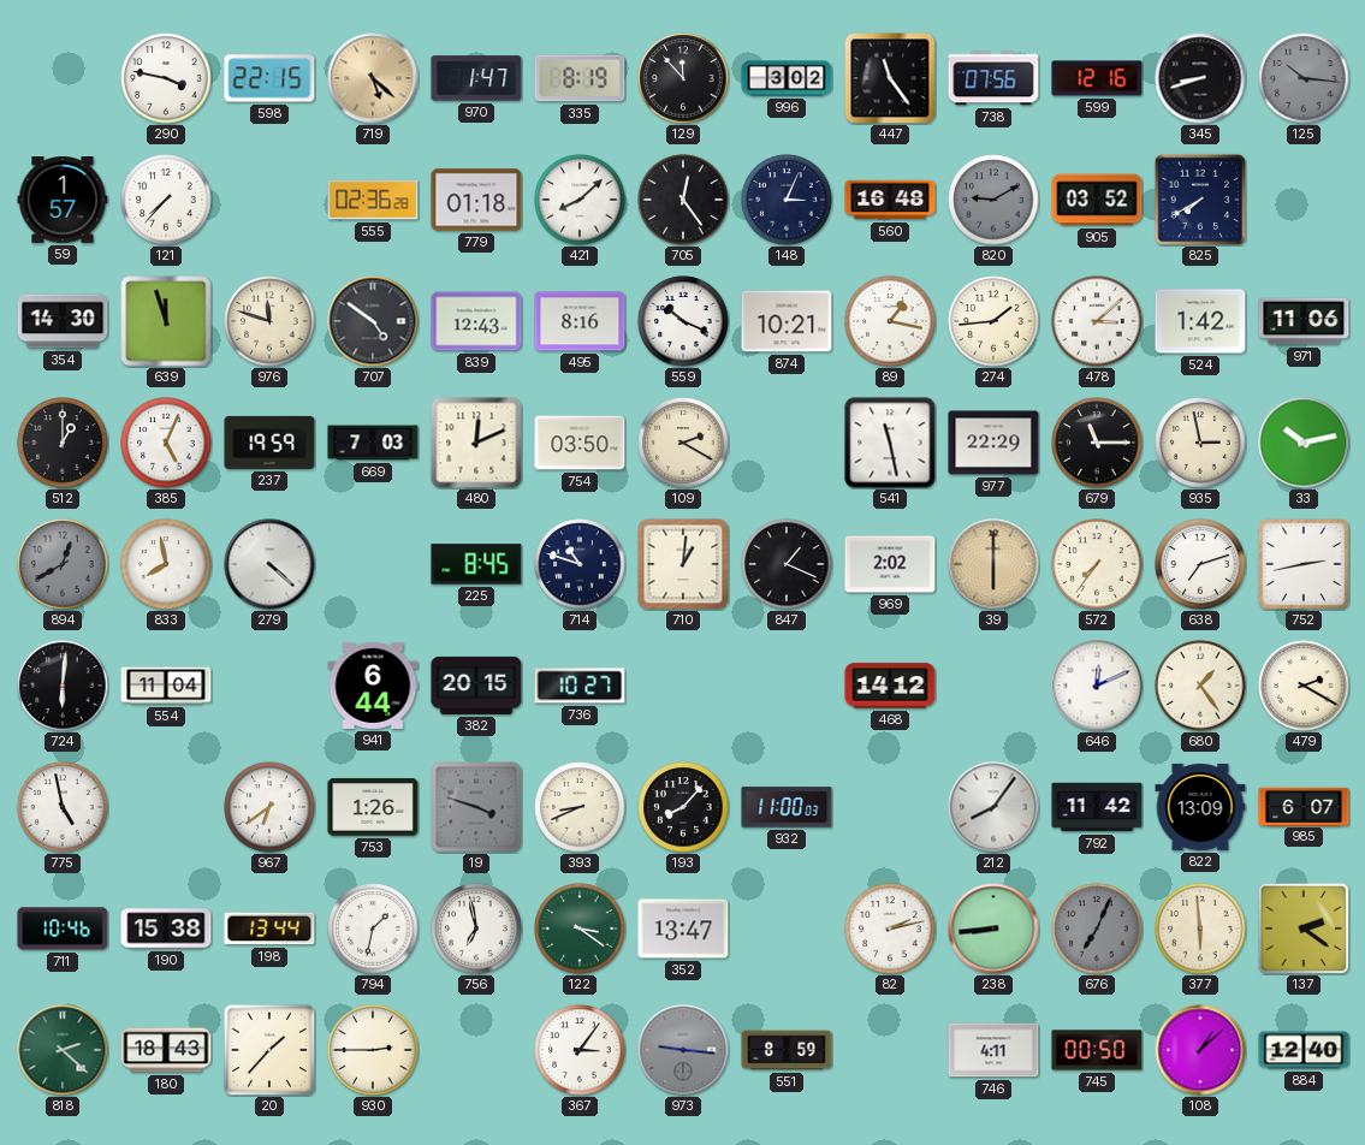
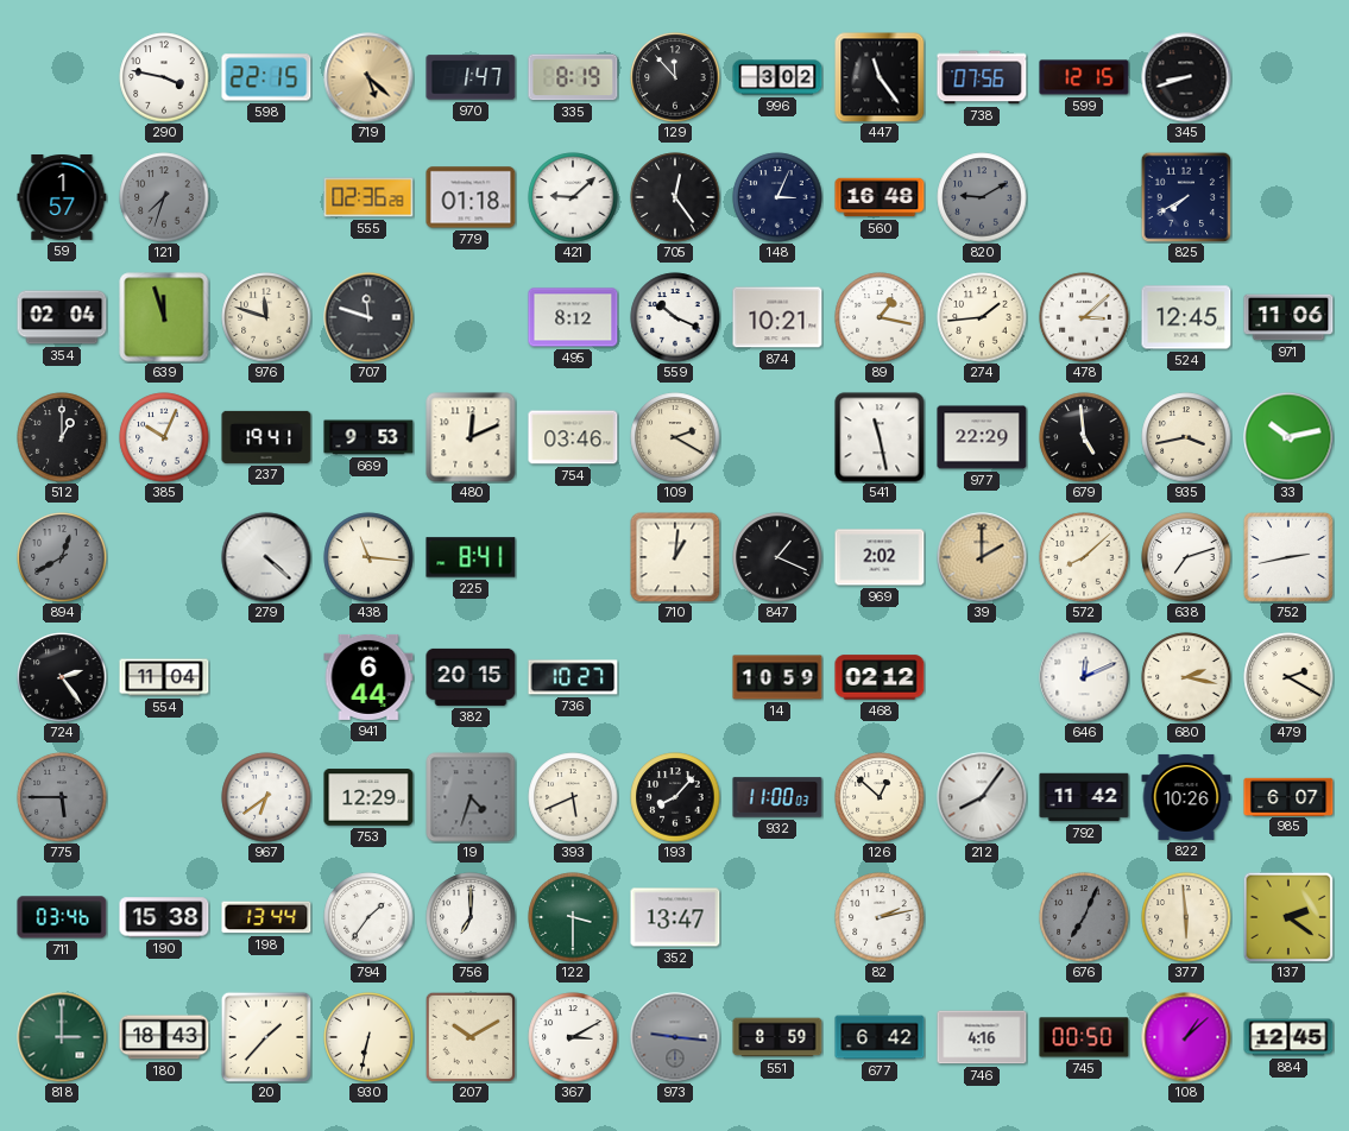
599: 12:16 -> 12:15
125: 10:16 -> none
121: 7:37 -> 7:33
121 dial: white -> grey
421: 8:08 -> 9:08
905: 03:52 -> none
354: 14:30 -> 02:04
707: 4:51 -> 11:48
839: 12:43 -> none
495: 8:16 -> 8:12
524: 1:42 -> 12:45
385: 5:04 -> 10:04
237: 19:59 -> 19:41
669: 7:03 -> 9:53
754: 03:50 -> 03:46
679: 11:15 -> 4:59
935: 2:58 -> 3:43
833: 7:58 -> none
438: none -> 11:16
225: 8:45 -> 8:41
714: 10:48 -> none
39: 6:00 -> 2:00
572: 7:36 -> 8:08
724: 6:01 -> 2:24
14: none -> 10:59
468: 14:12 -> 02:12
680: 1:24 -> 2:17
775: 4:58 -> 5:45
775 dial: white -> grey
753: 1:26 -> 12:29
19: 3:48 -> 4:33
393: 8:41 -> 5:41
126: none -> 12:52
822: 13:09 -> 10:26
711: 10:46 -> 03:46
794: 1:32 -> 1:36
756: 6:58 -> 7:00
122: 3:21 -> 3:30
238: 8:44 -> none
818: 2:22 -> 3:00
930: 2:45 -> 6:32
207: none -> 10:10
367: 3:06 -> 3:10
677: none -> 6:42
746: 4:11 -> 4:16
884: 12:40 -> 12:45
